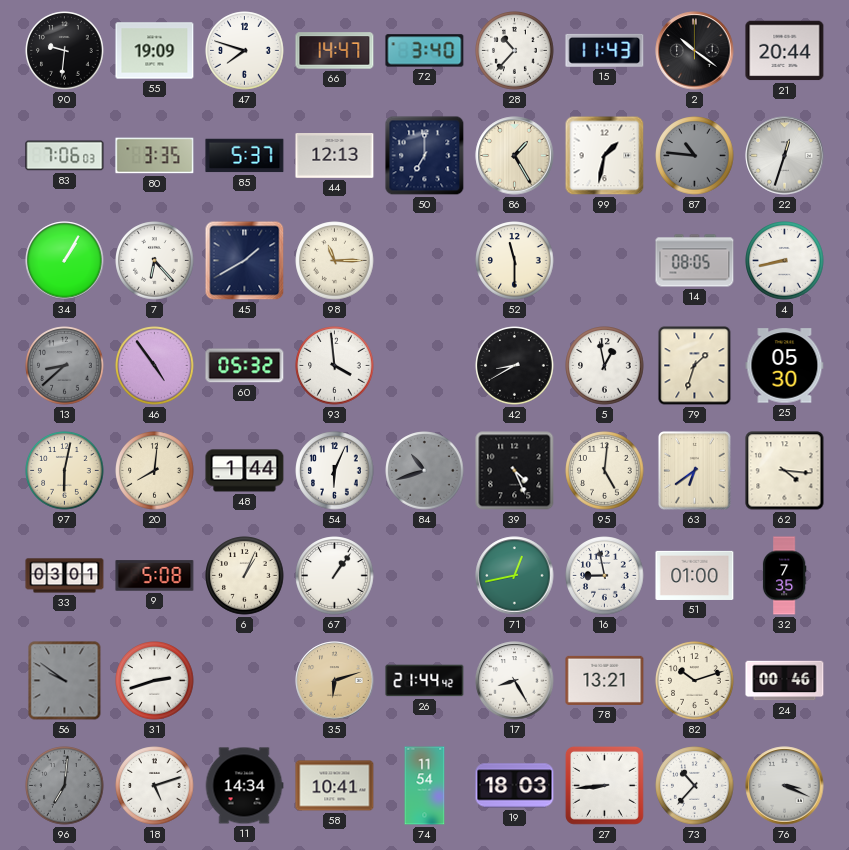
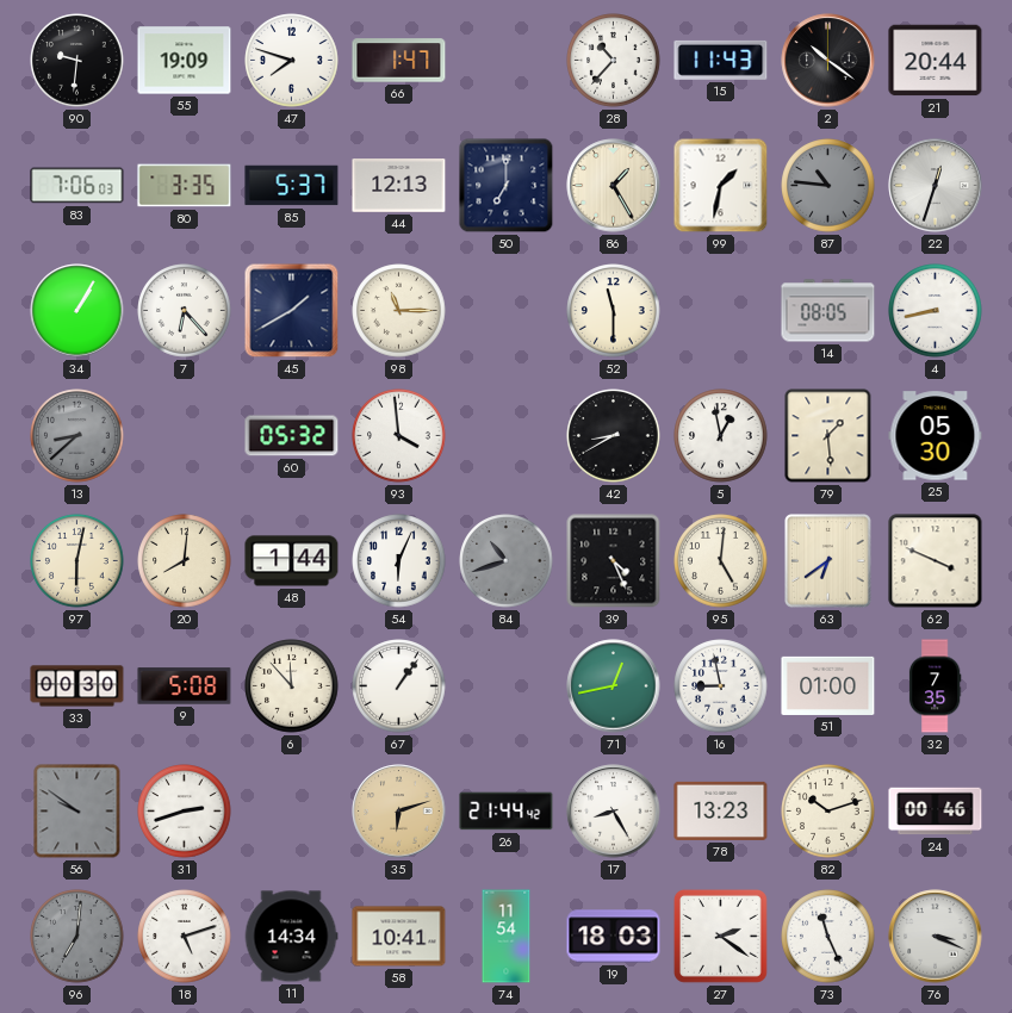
66: 14:47 -> 1:47
72: 3:40 -> none
46: 4:54 -> none
79: 1:33 -> 1:29
62: 4:16 -> 3:49
33: 03:01 -> 00:30
6: 1:04 -> 11:53
78: 13:21 -> 13:23
27: 8:44 -> 2:21
73: 10:37 -> 11:26
